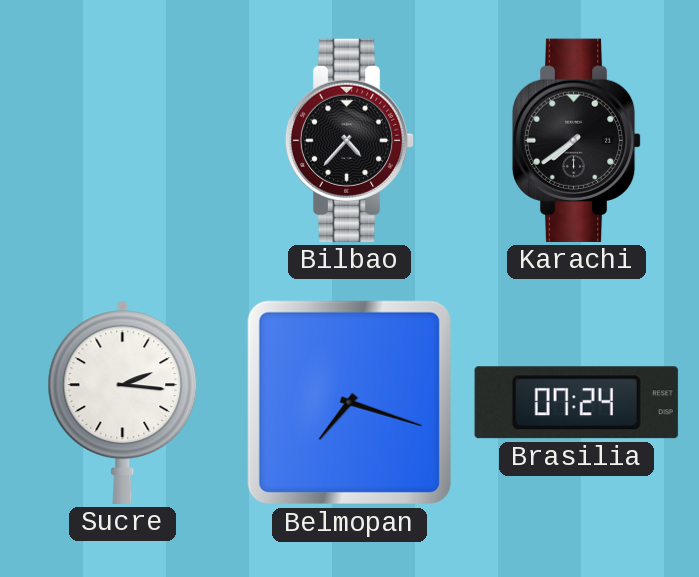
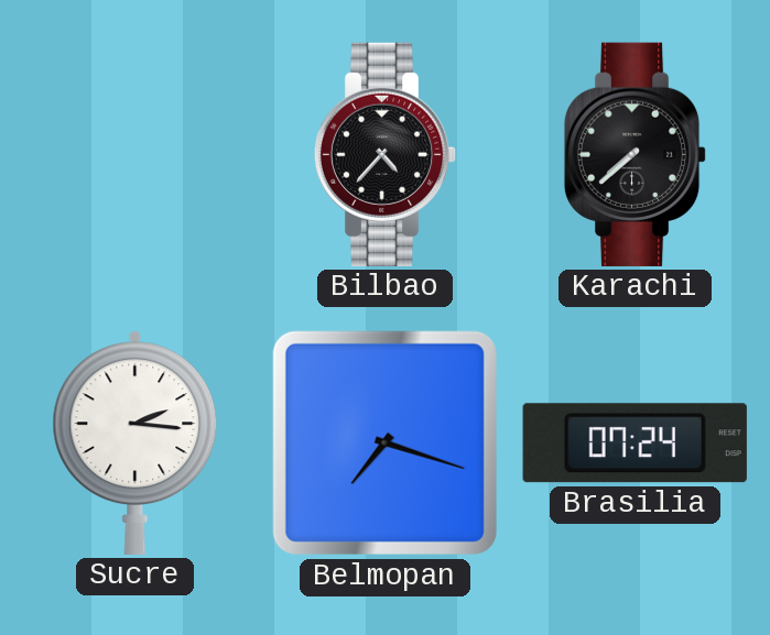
Karachi: 7:39 -> 7:38
